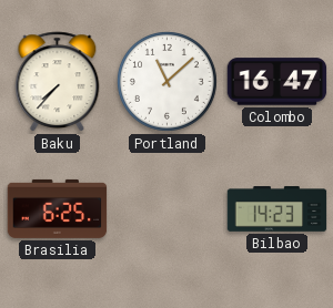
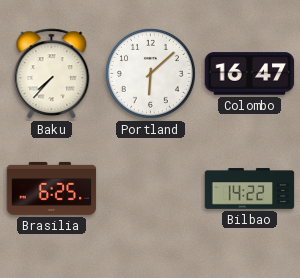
Portland: 11:08 -> 6:08
Bilbao: 14:23 -> 14:22
